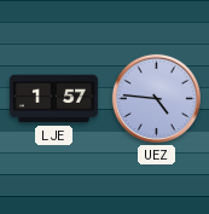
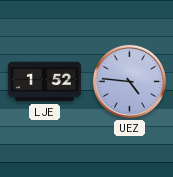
LJE: 1:57 -> 1:52
